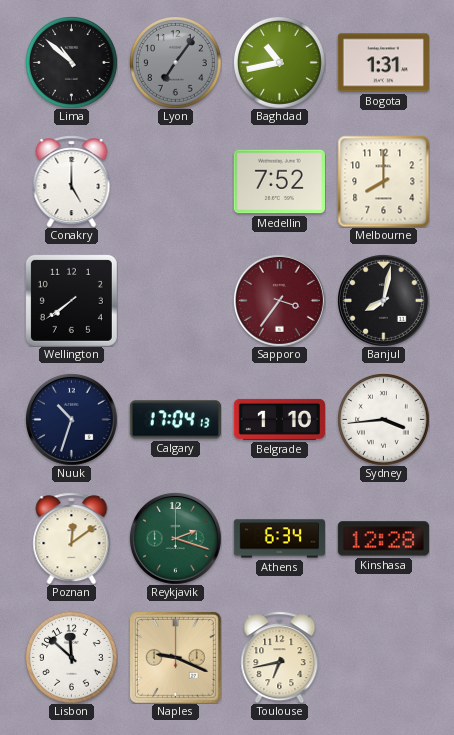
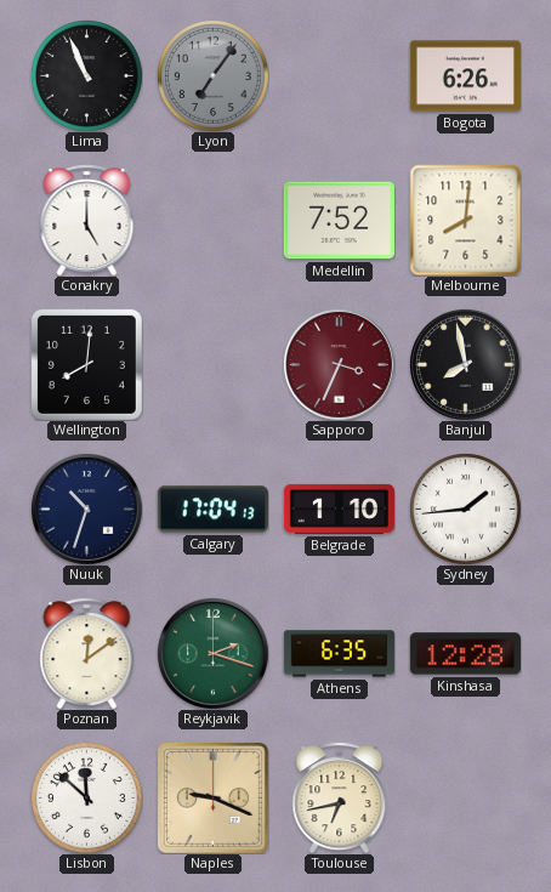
Lima: 10:52 -> 10:56
Baghdad: 10:43 -> none
Bogota: 1:31 -> 6:26
Melbourne: 8:00 -> 8:01
Wellington: 7:39 -> 8:01
Sapporo: 3:36 -> 3:34
Banjul: 8:02 -> 7:58
Sydney: 3:44 -> 1:44
Athens: 6:34 -> 6:35
